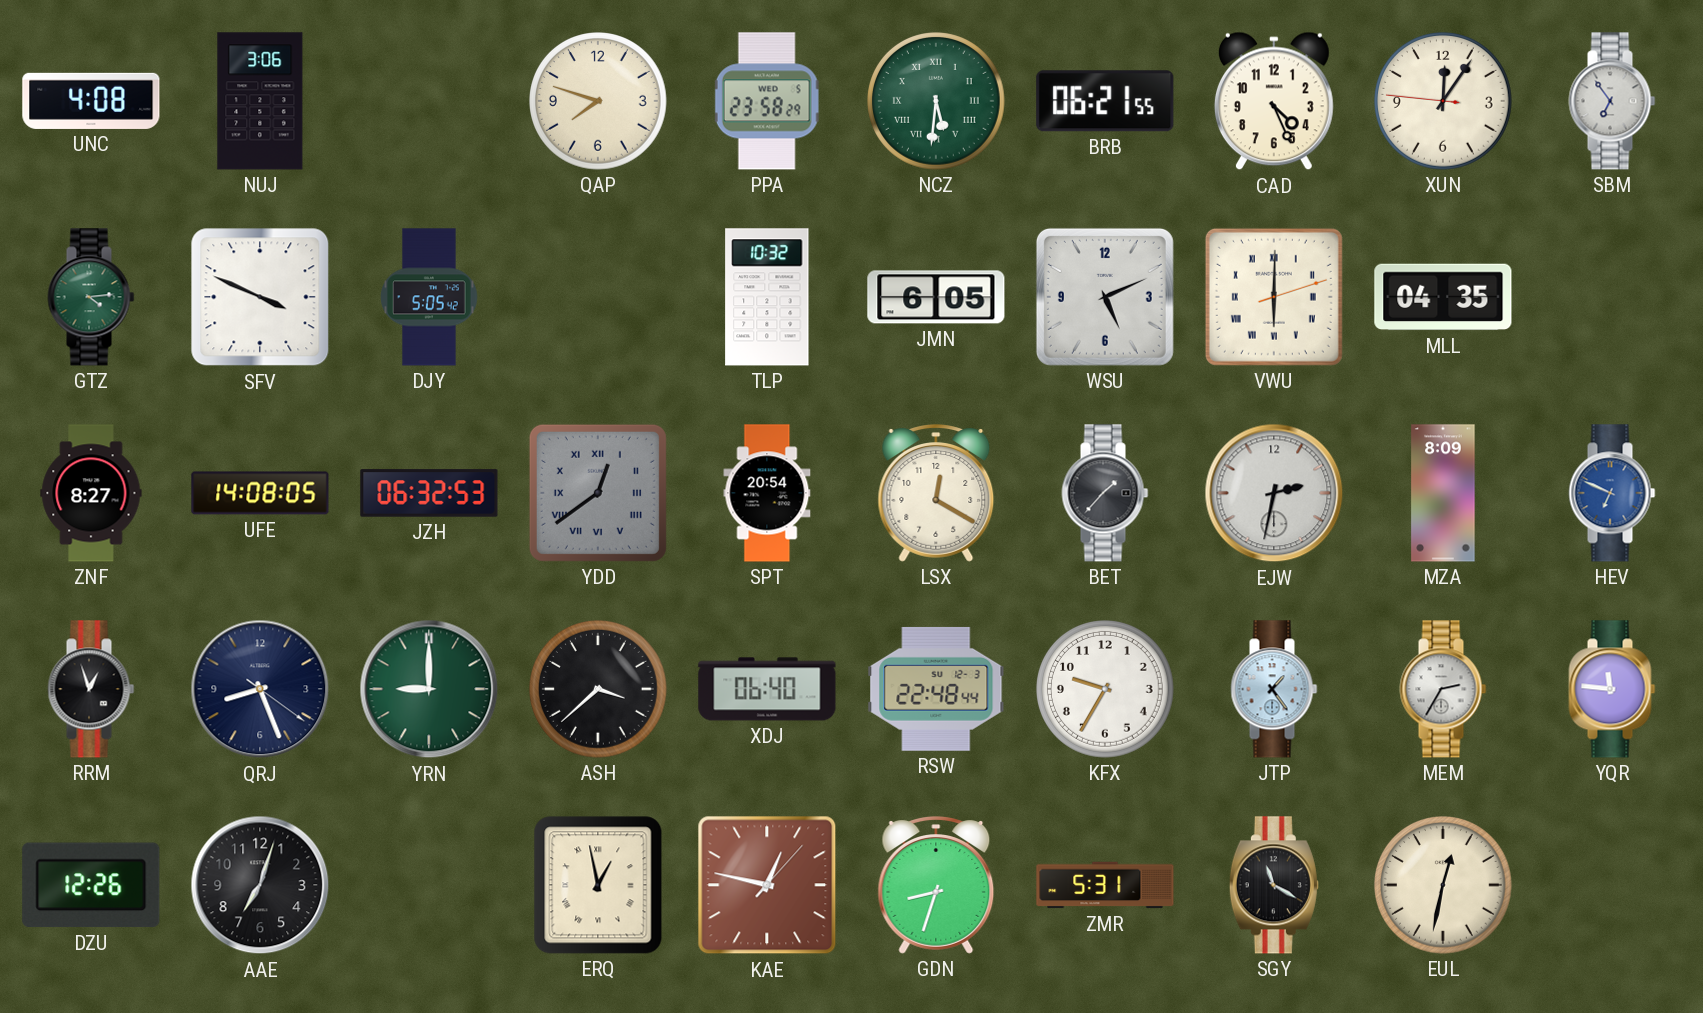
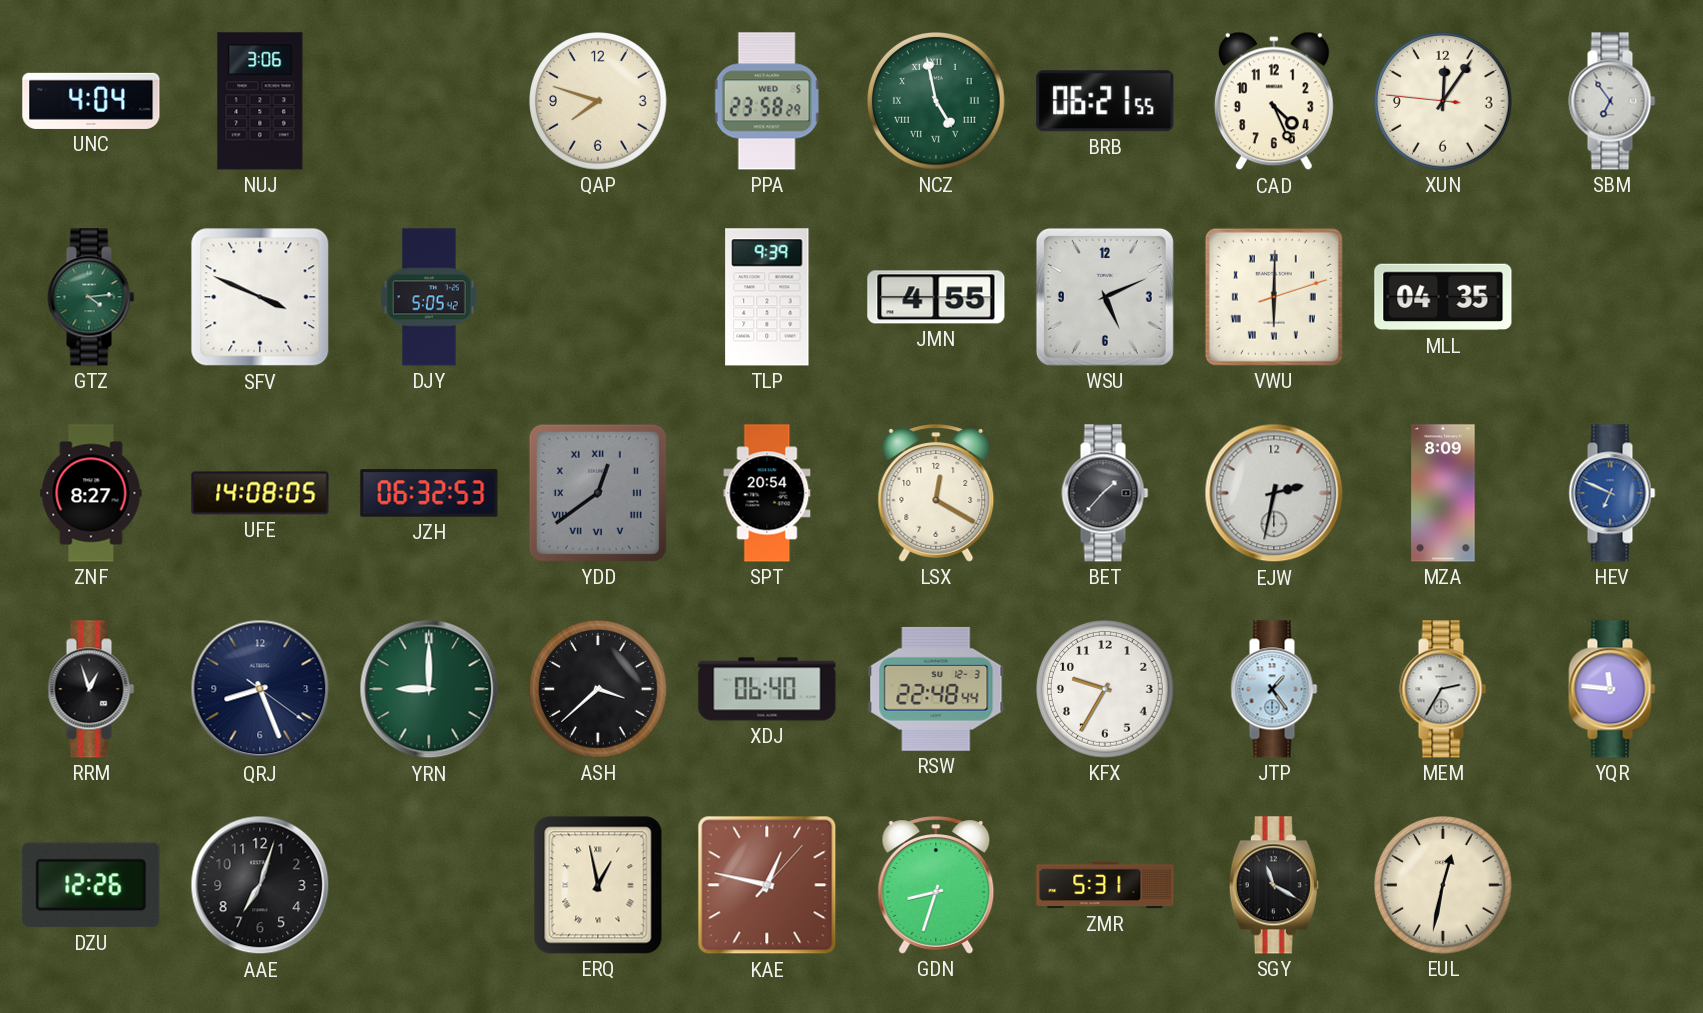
UNC: 4:08 -> 4:04
NCZ: 5:31 -> 4:58
TLP: 10:32 -> 9:39
JMN: 6:05 -> 4:55
